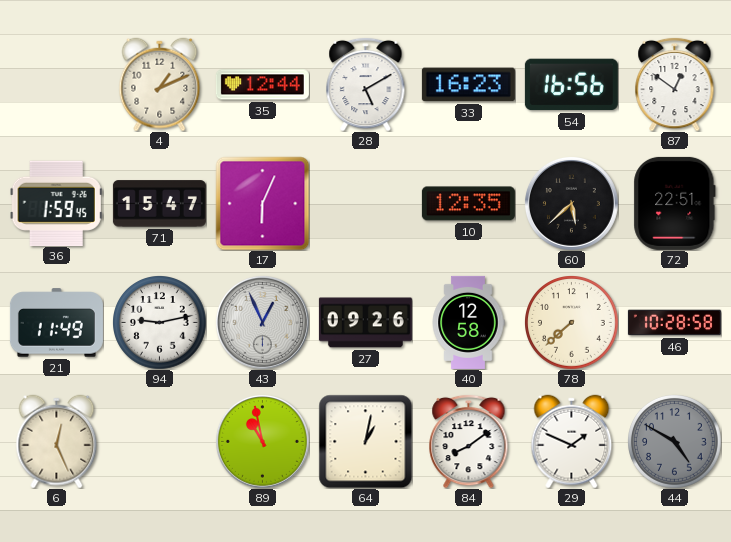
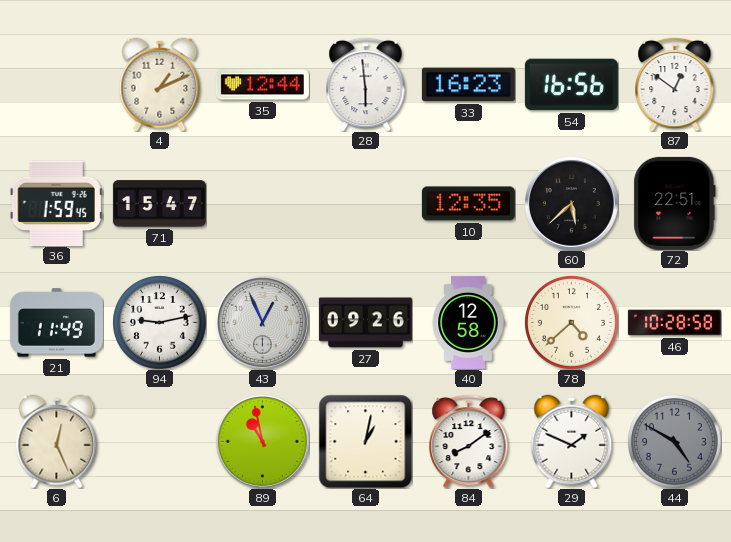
28: 5:10 -> 5:59
17: 6:04 -> none
78: 7:38 -> 4:38
